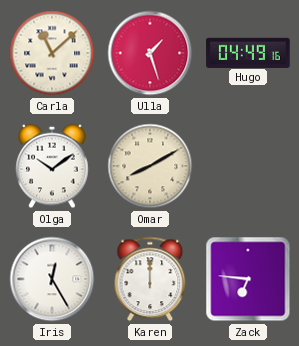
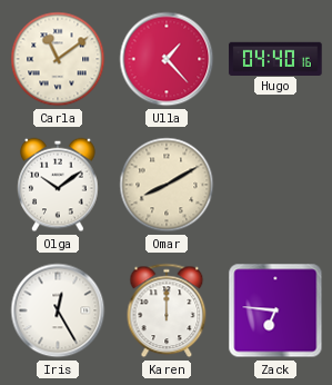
Carla: 11:08 -> 11:09
Ulla: 1:27 -> 1:23
Hugo: 04:49 -> 04:40
